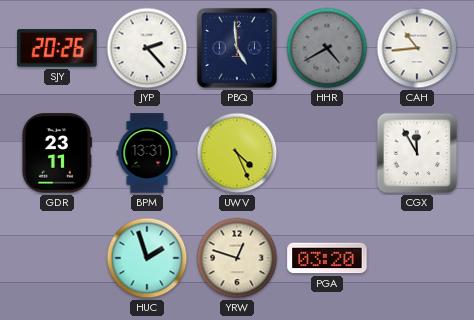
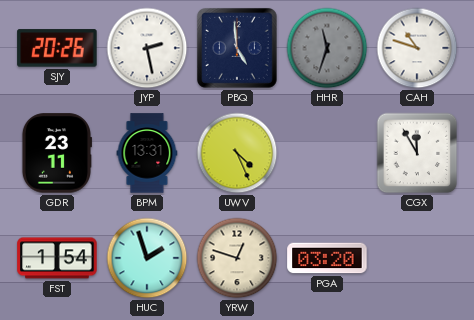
JYP: 2:23 -> 2:28
HHR: 4:40 -> 11:33
CAH: 10:44 -> 10:48
FST: none -> 1:54
